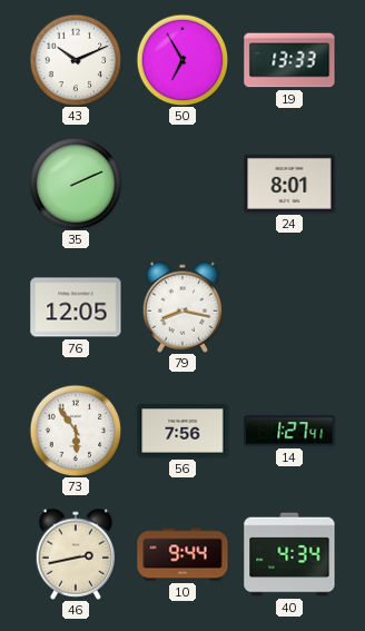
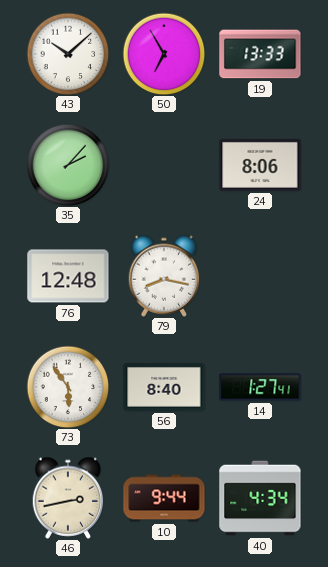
43: 10:11 -> 10:08
35: 2:11 -> 2:07
24: 8:01 -> 8:06
76: 12:05 -> 12:48
56: 7:56 -> 8:40
